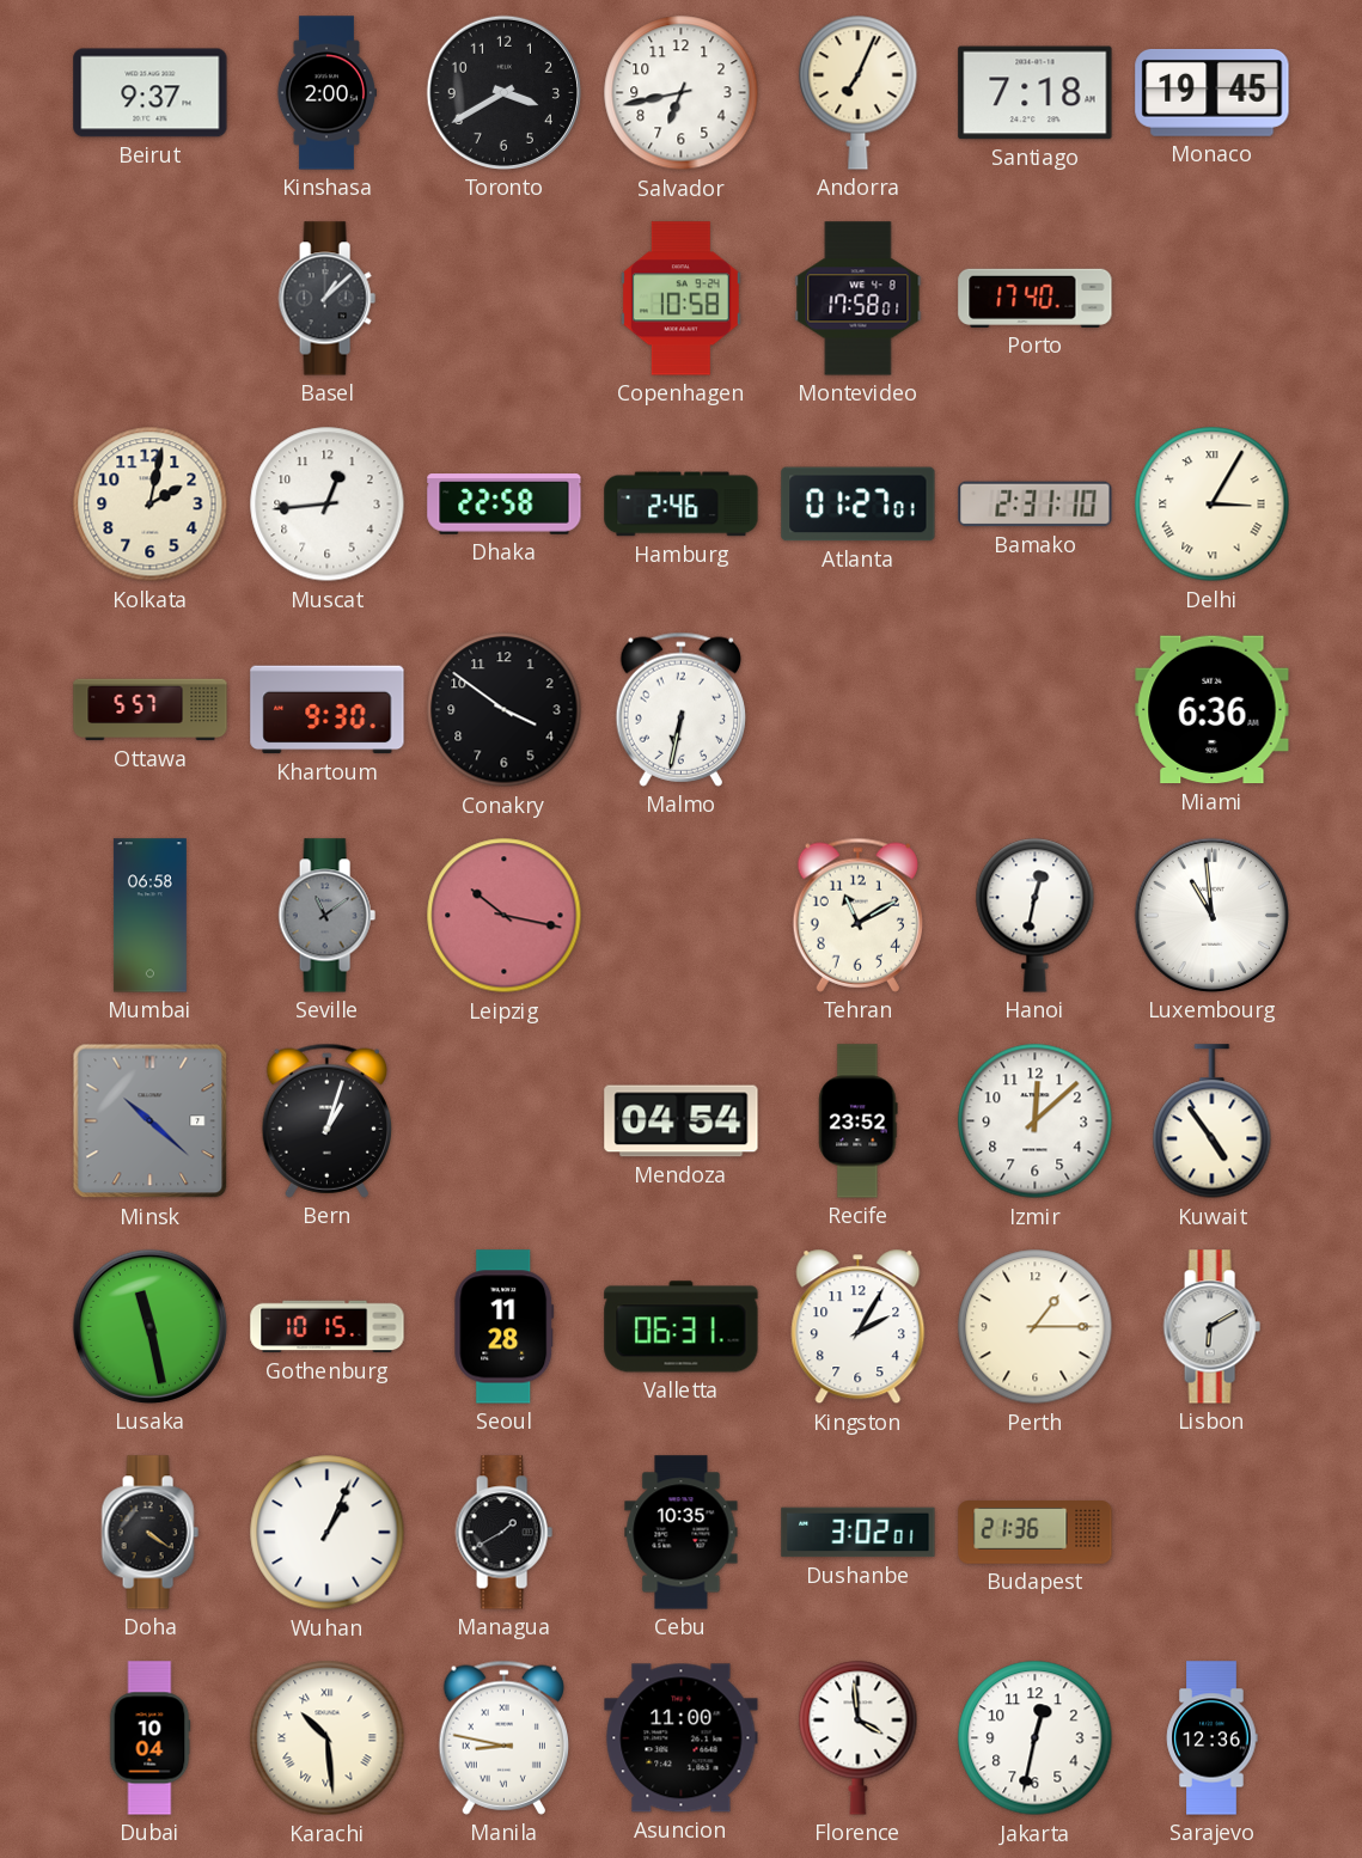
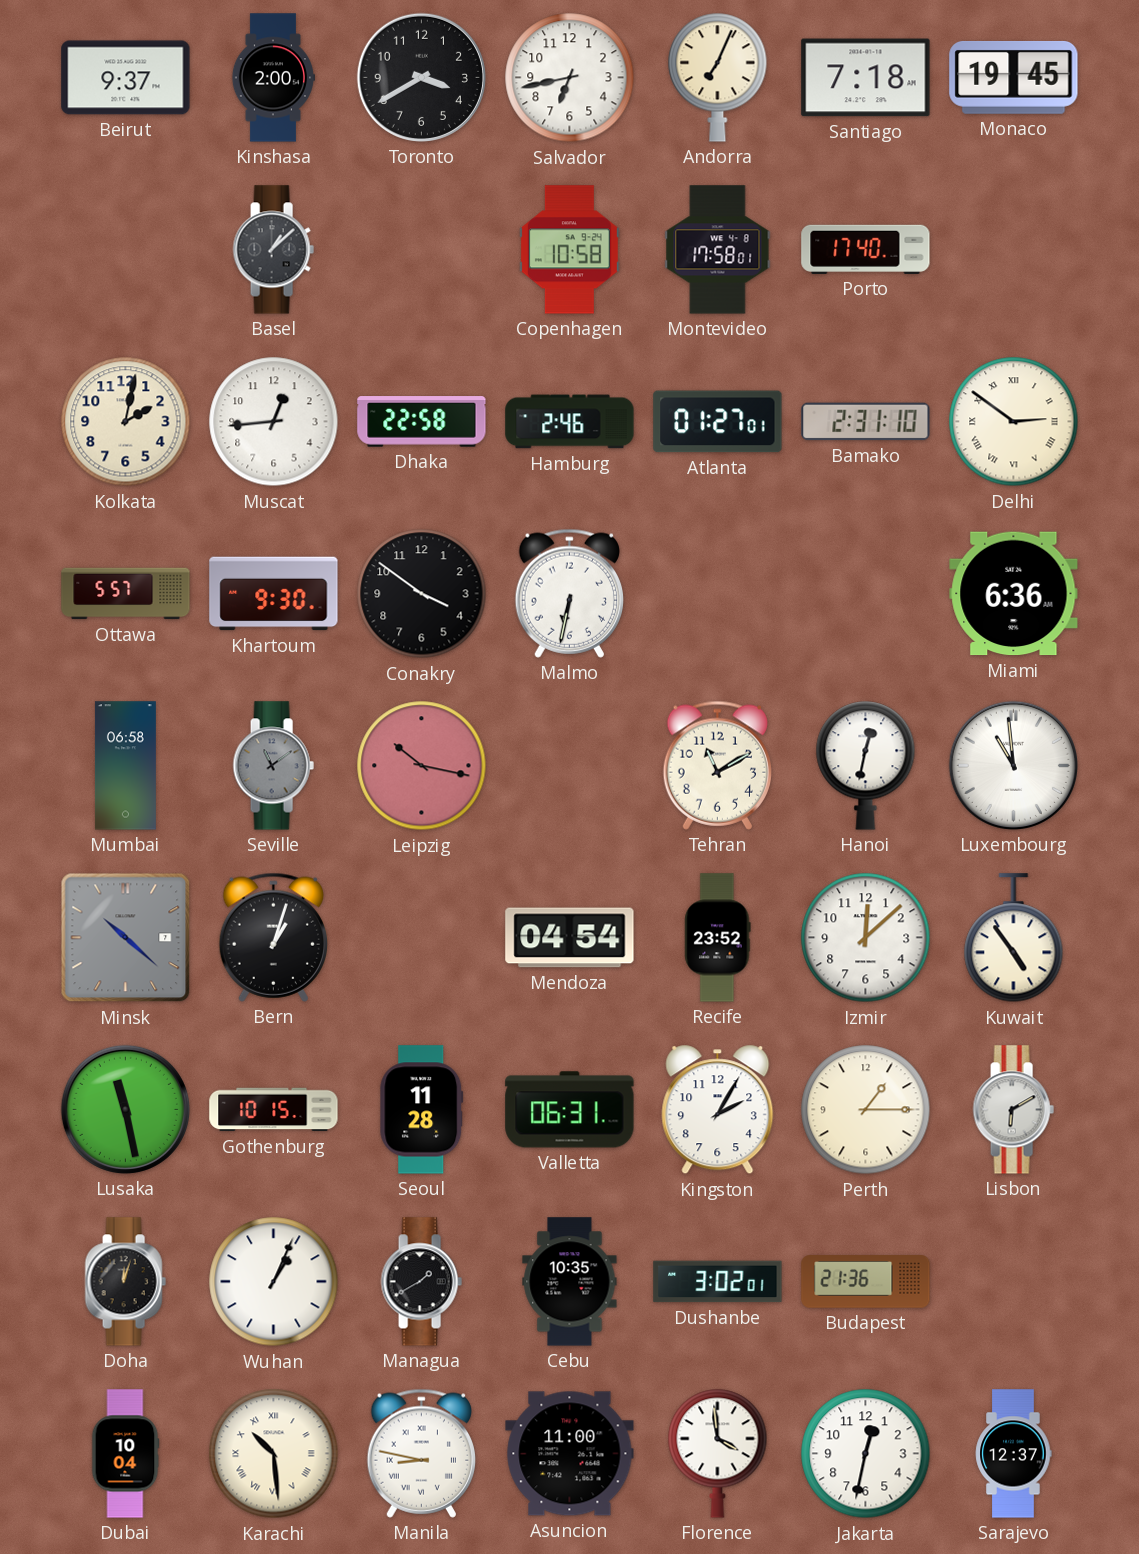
Delhi: 3:05 -> 2:51
Doha: 4:21 -> 12:03
Sarajevo: 12:36 -> 12:37
